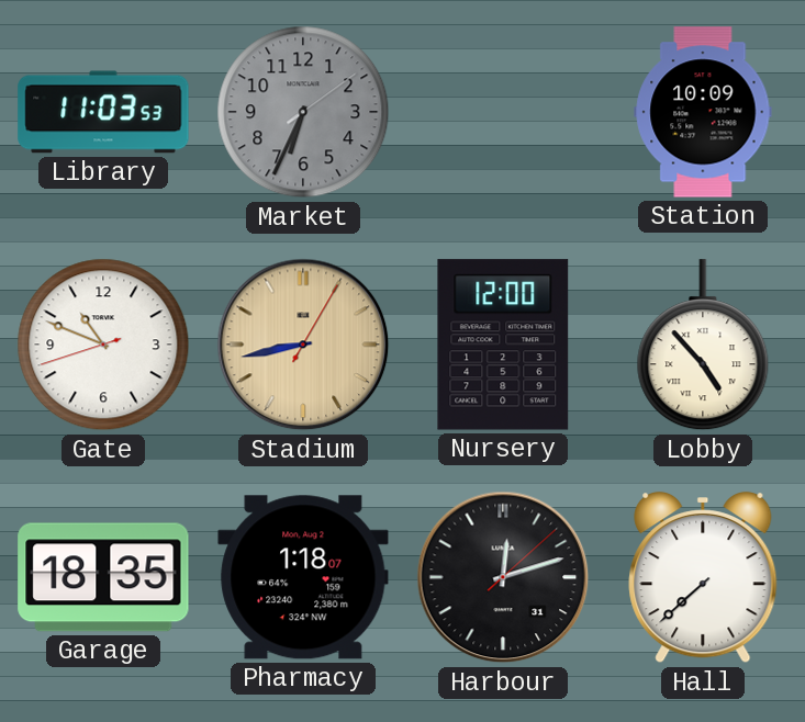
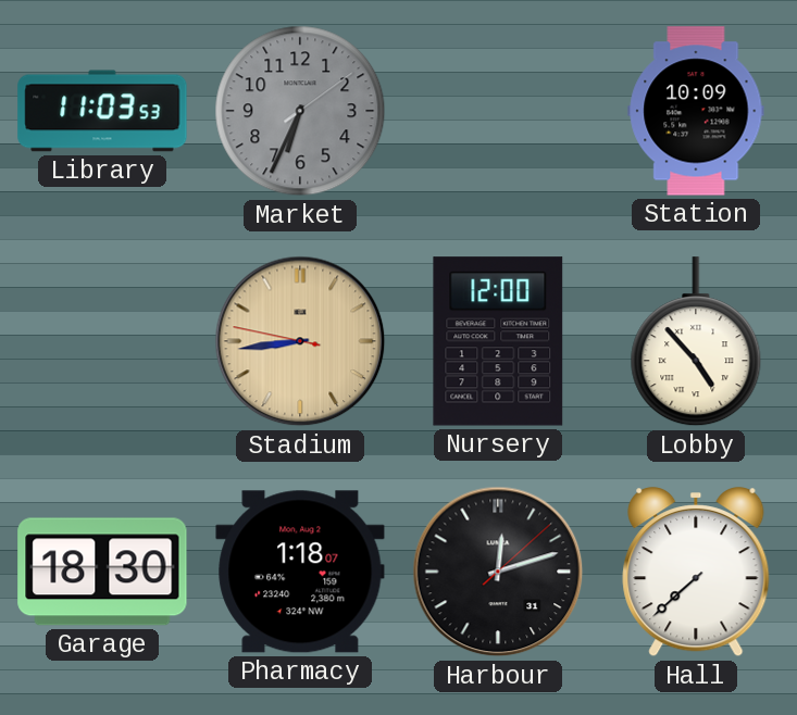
Gate: 10:48 -> none
Stadium: 8:43:05 -> 8:43:47
Garage: 18:35 -> 18:30
